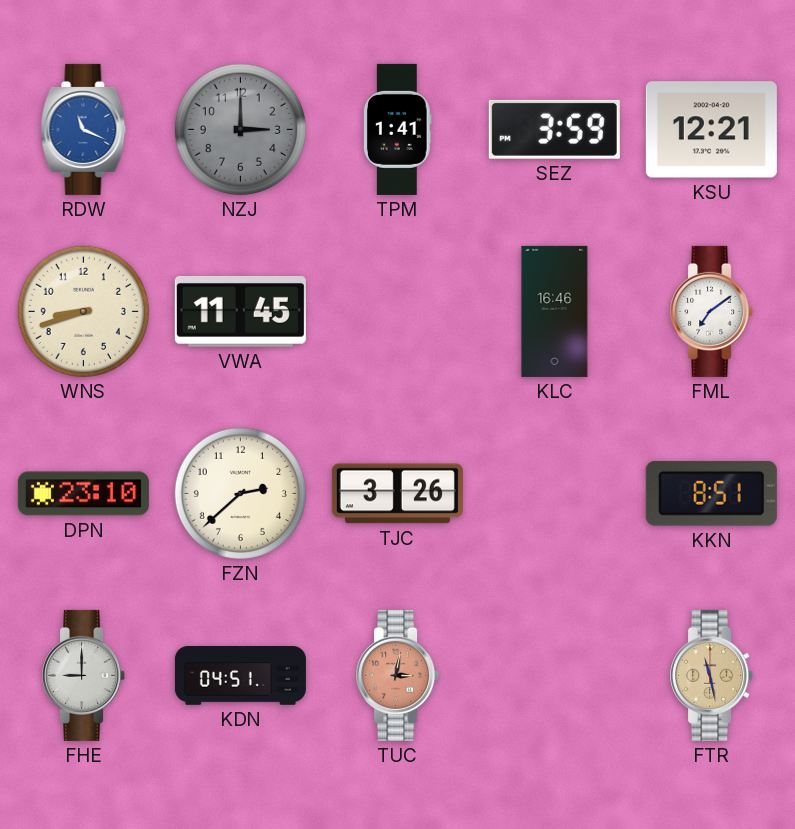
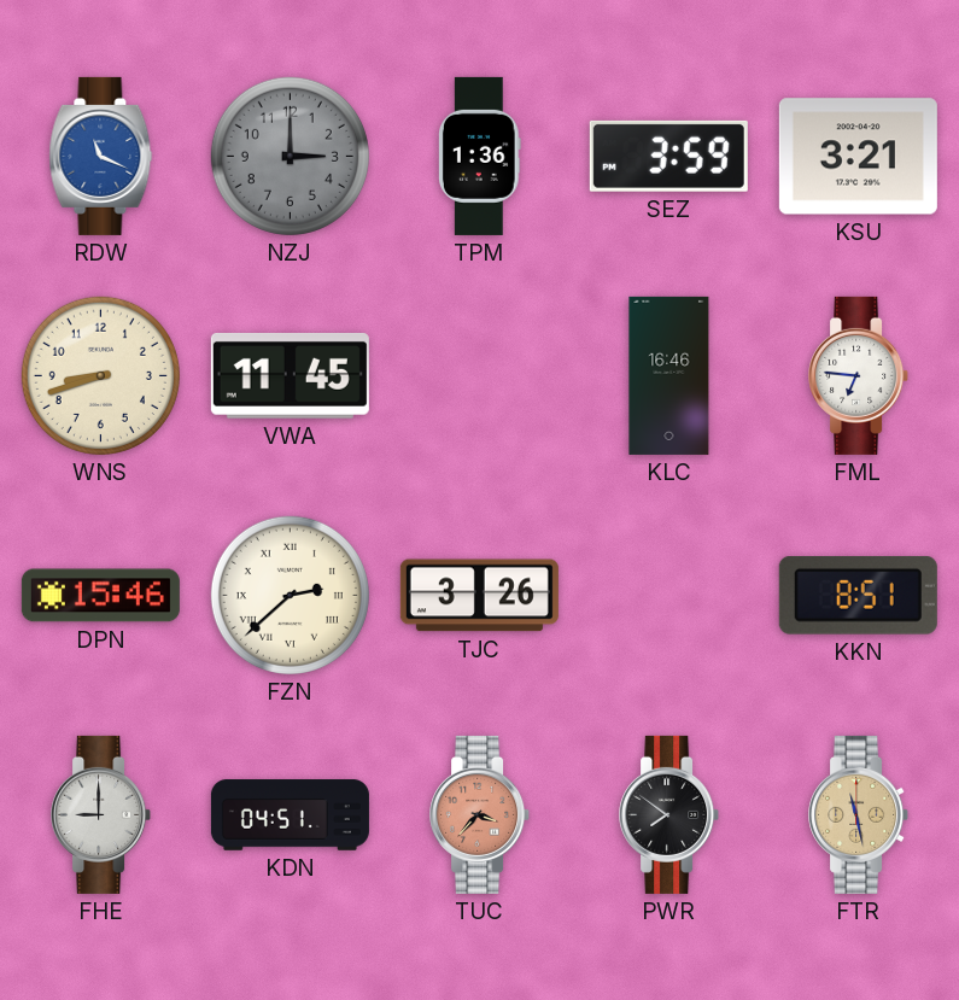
TPM: 1:41 -> 1:36
KSU: 12:21 -> 3:21
FML: 7:09 -> 6:46
DPN: 23:10 -> 15:46
FZN numerals: Arabic -> Roman
TUC: 3:02 -> 3:37
PWR: none -> 7:51
